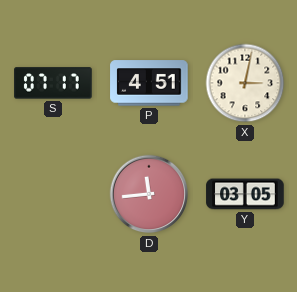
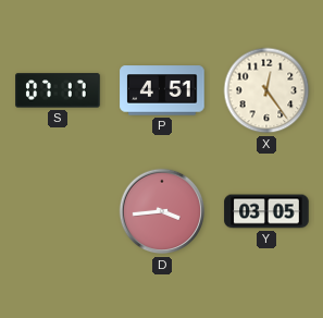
X: 3:02 -> 12:24
D: 11:44 -> 3:44
